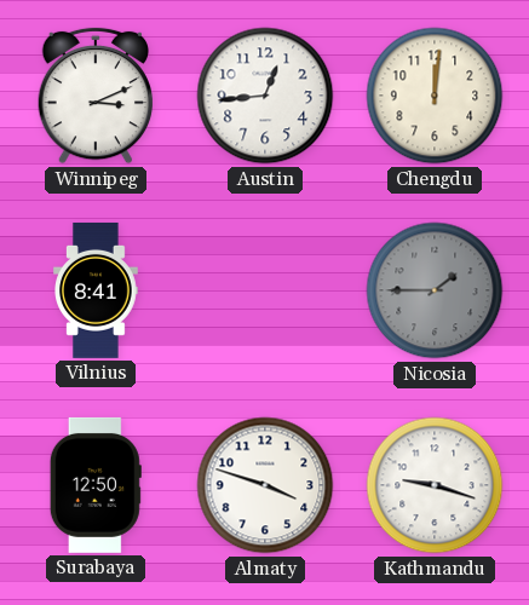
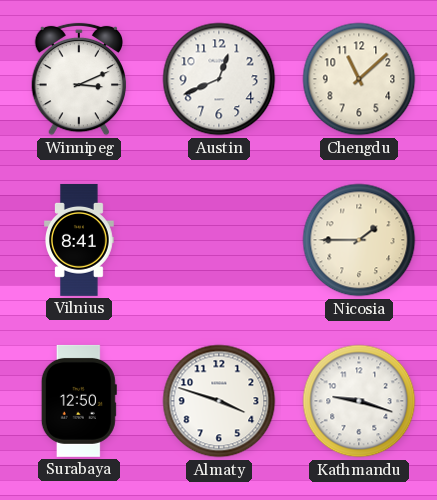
Austin: 12:44 -> 12:41
Chengdu: 12:01 -> 11:08
Nicosia dial: grey -> cream
